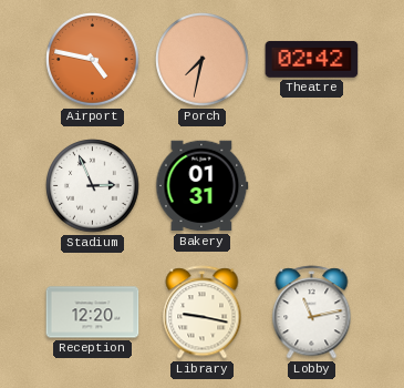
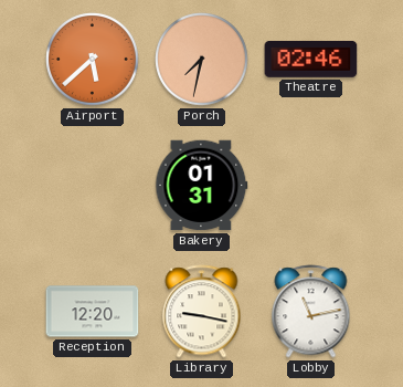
Airport: 4:47 -> 5:38
Theatre: 02:42 -> 02:46
Stadium: 2:56 -> none
